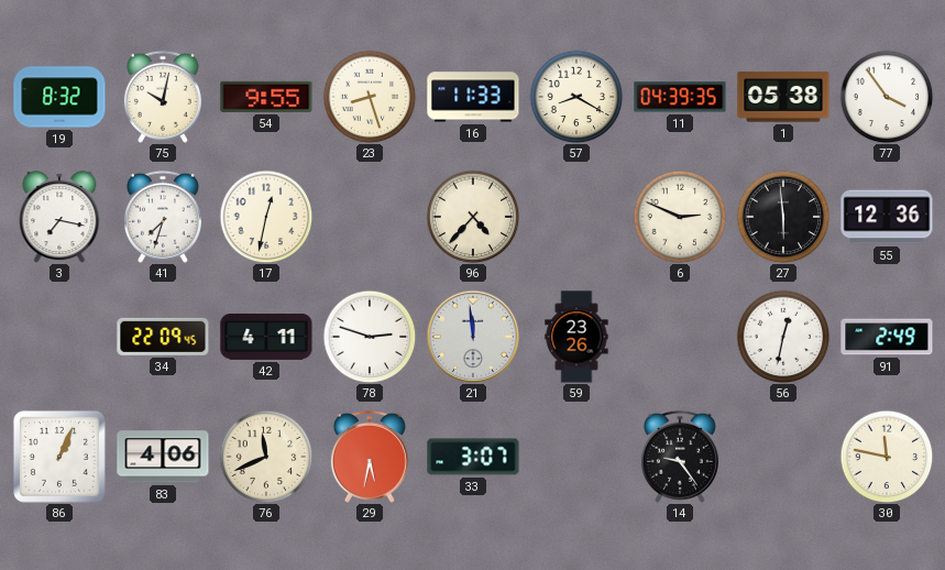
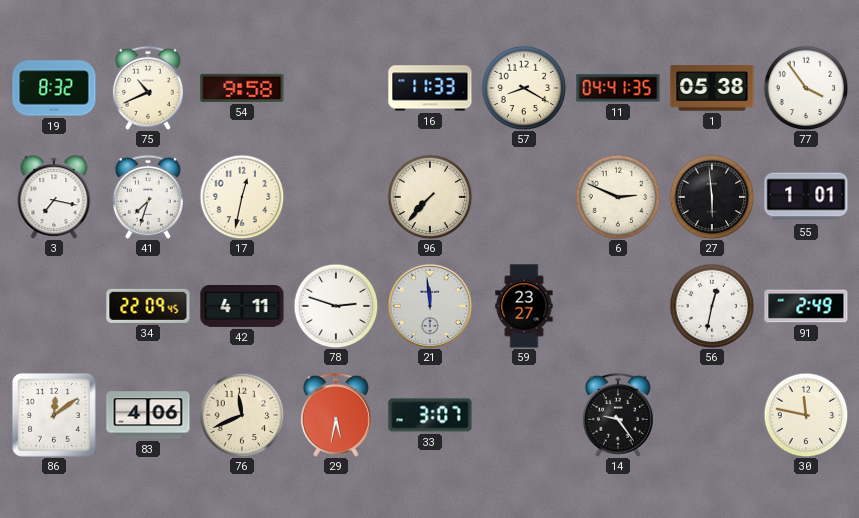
75: 10:02 -> 10:41
54: 9:55 -> 9:58
23: 8:27 -> none
11: 04:39 -> 04:41
96: 4:37 -> 7:37
55: 12:36 -> 1:01
59: 23:26 -> 23:27
86: 1:04 -> 12:09
